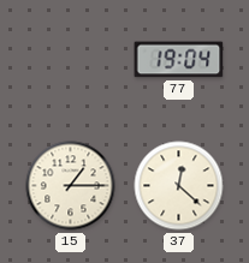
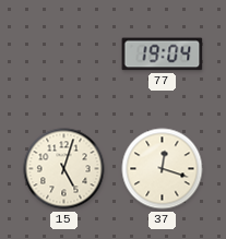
15: 1:15 -> 5:03
37: 12:22 -> 12:18
